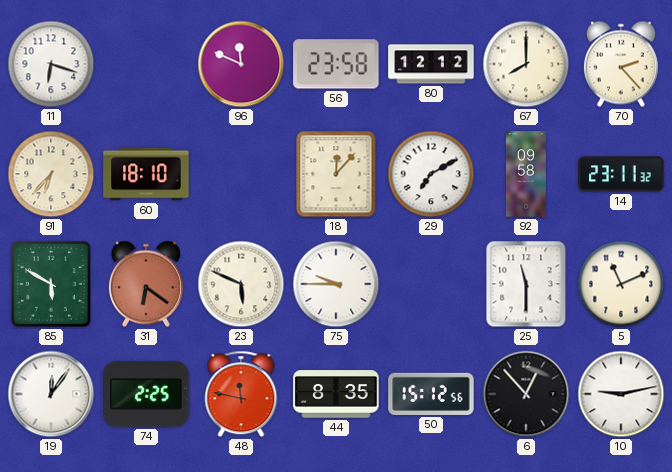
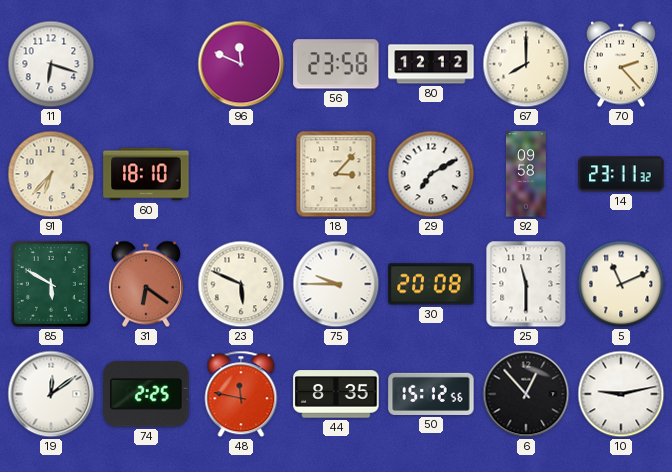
18: 12:07 -> 3:07
30: none -> 20:08
19: 12:06 -> 12:09
